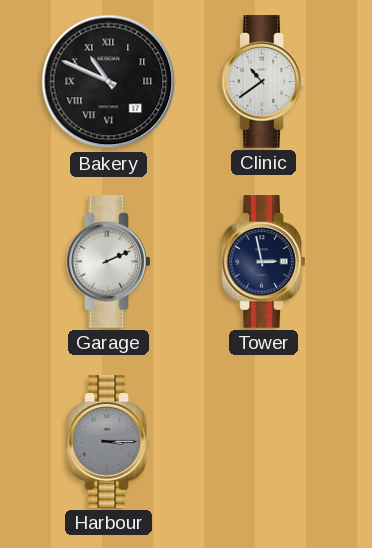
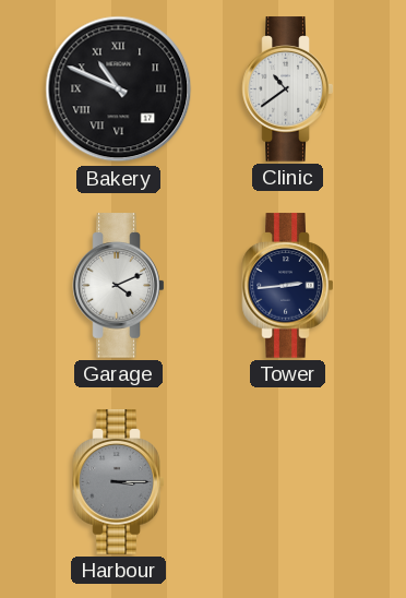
Garage: 2:11 -> 4:11
Tower: 2:58 -> 2:44
